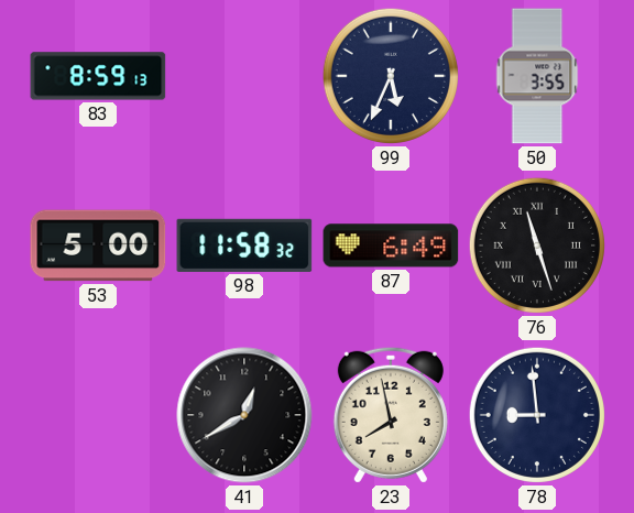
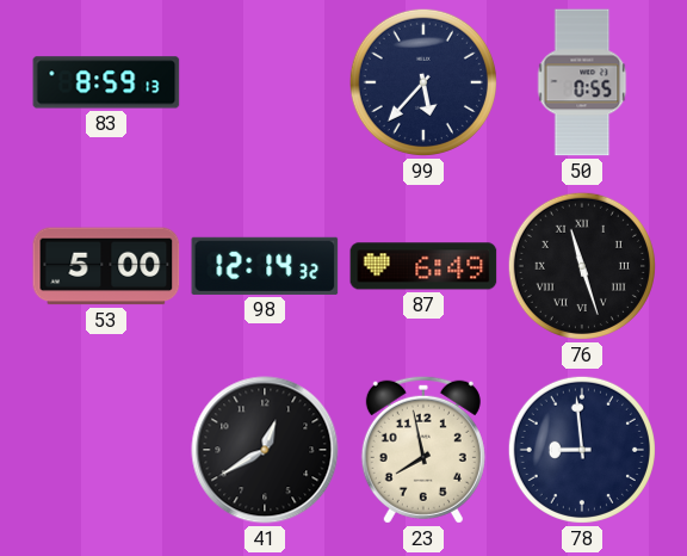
99: 5:34 -> 5:37
50: 3:55 -> 0:55
98: 11:58 -> 12:14
